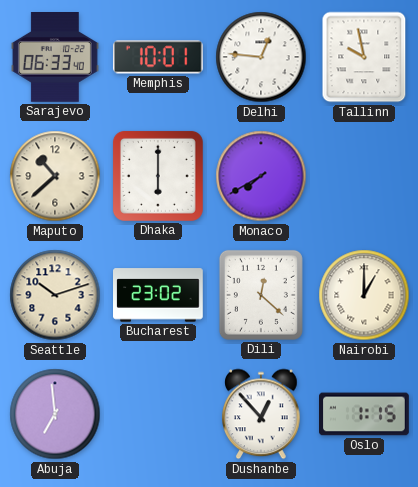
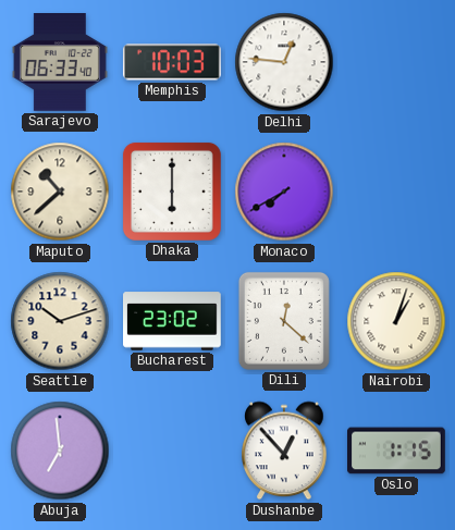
Memphis: 10:01 -> 10:03
Tallinn: 9:58 -> none
Nairobi: 1:00 -> 1:03
